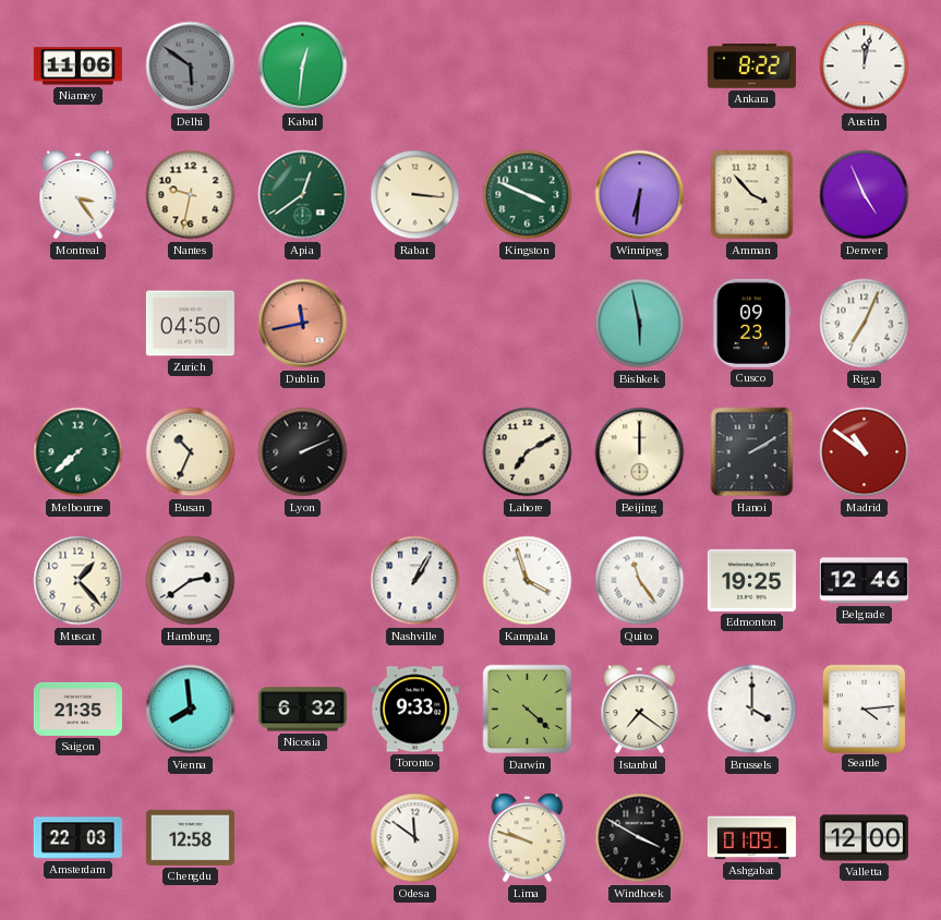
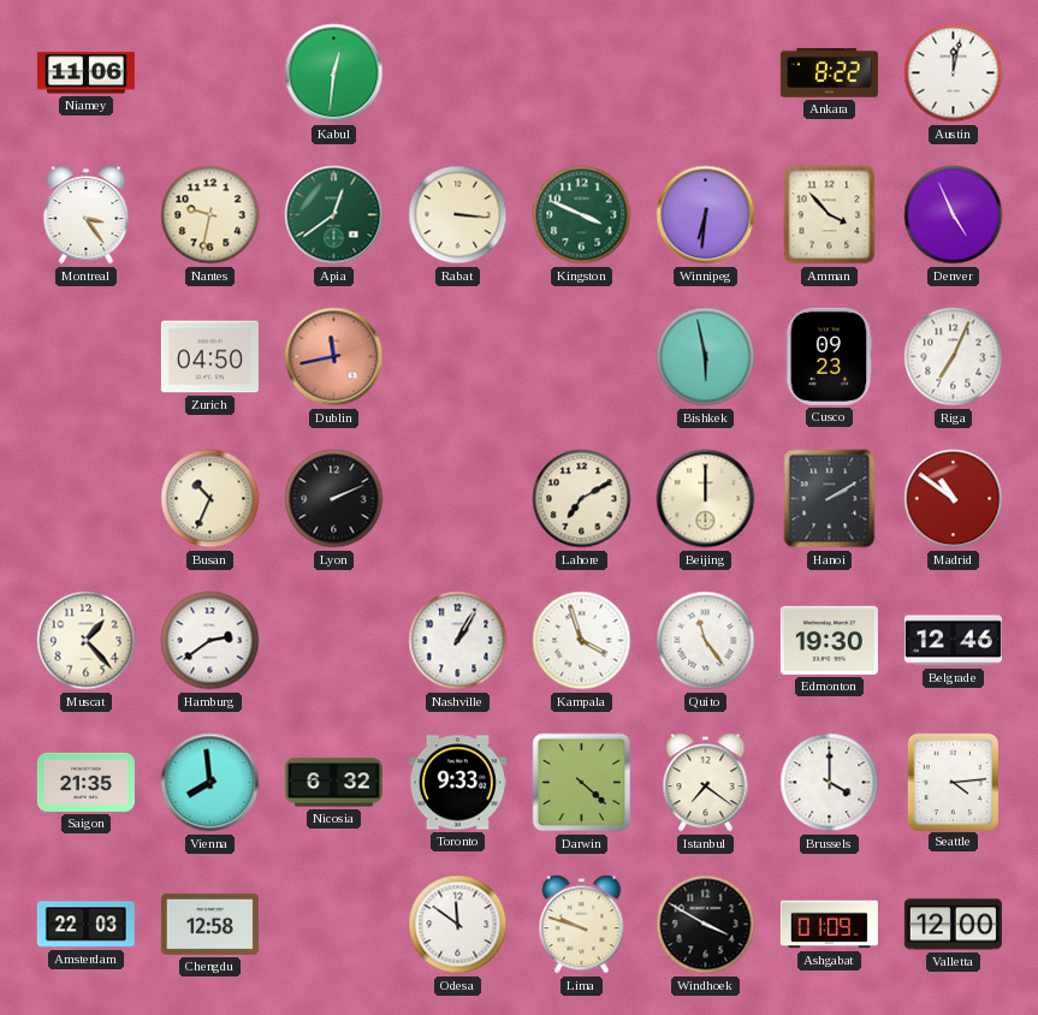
Delhi: 5:51 -> none
Melbourne: 7:38 -> none
Edmonton: 19:25 -> 19:30
